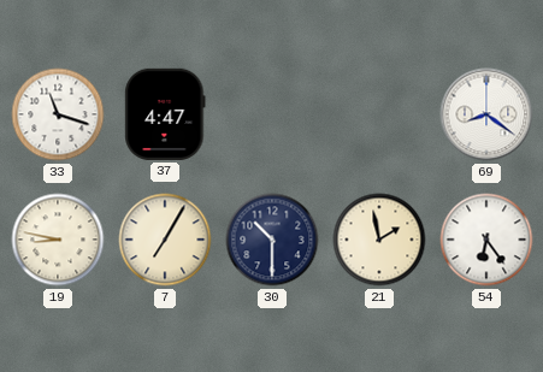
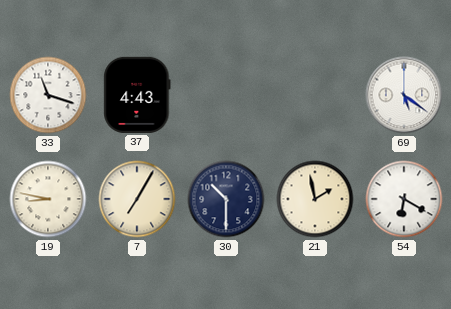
37: 4:47 -> 4:43
69: 8:21 -> 5:21
54: 6:24 -> 6:20
